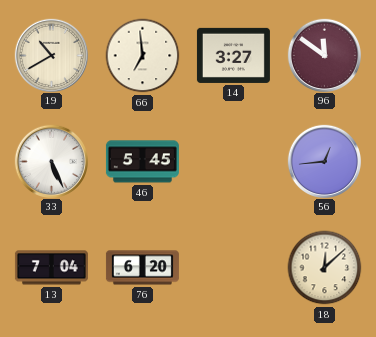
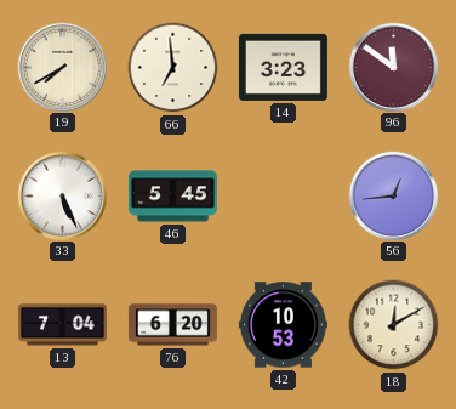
19: 10:40 -> 7:40
14: 3:27 -> 3:23
42: none -> 10:53
18: 12:08 -> 12:10
